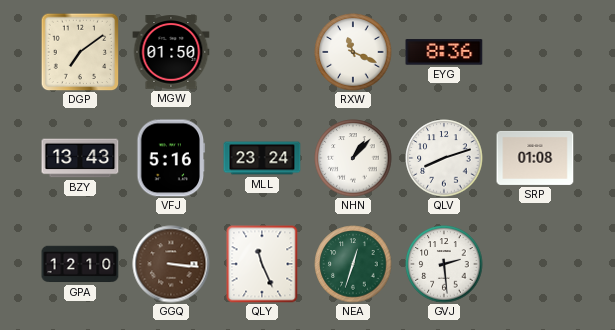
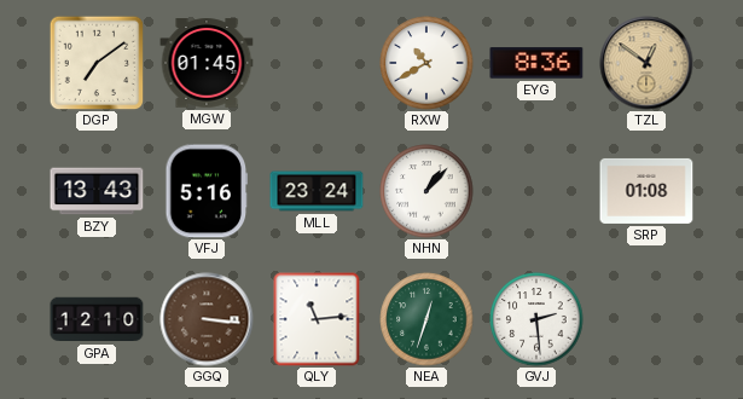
MGW: 01:50 -> 01:45
RXW: 11:19 -> 10:40
TZL: none -> 12:51
QLV: 8:12 -> none
QLY: 11:26 -> 11:14
